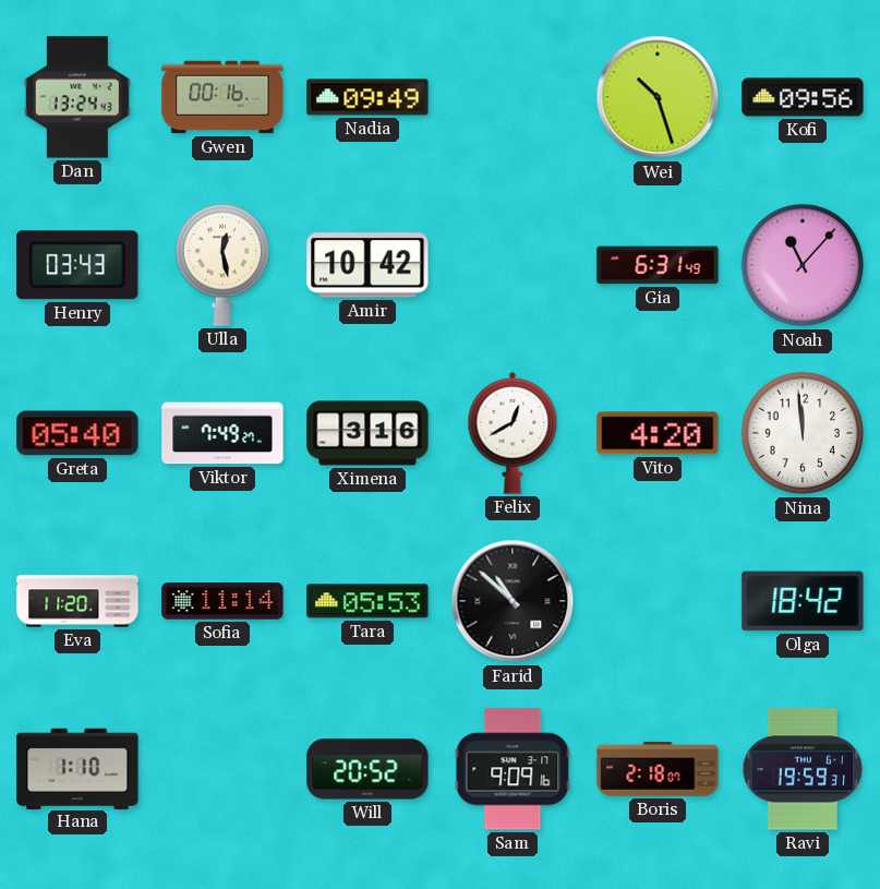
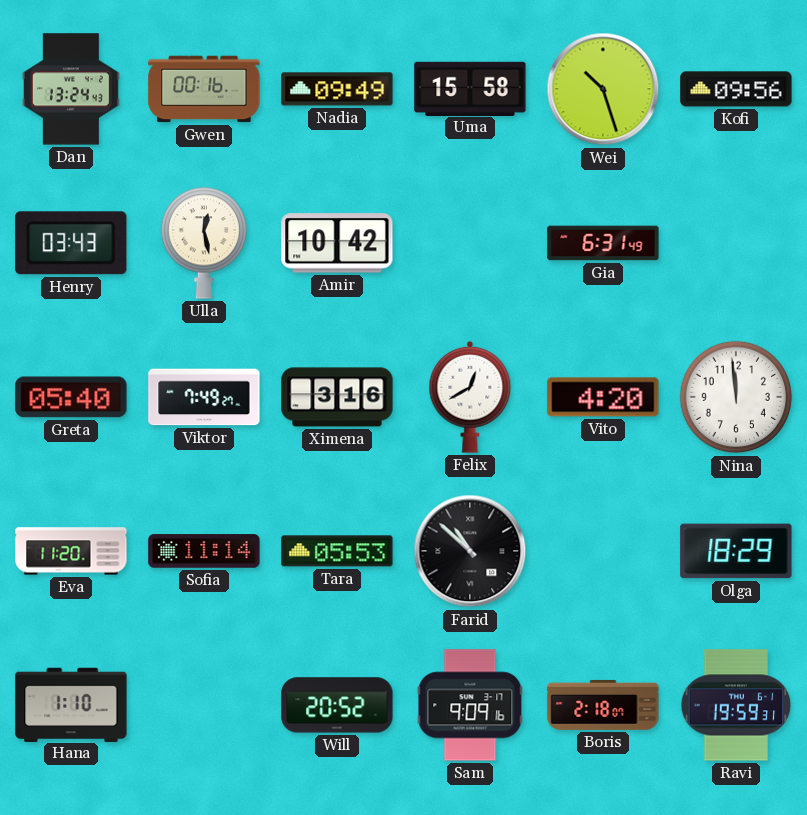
Uma: none -> 15:58
Noah: 11:07 -> none
Olga: 18:42 -> 18:29
